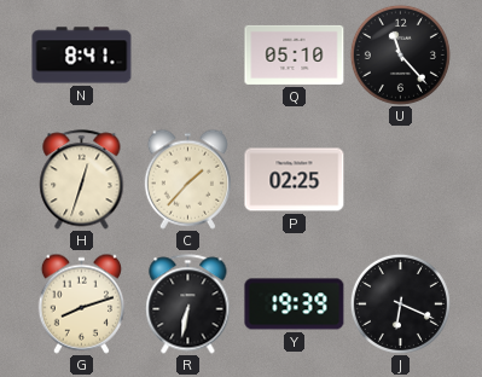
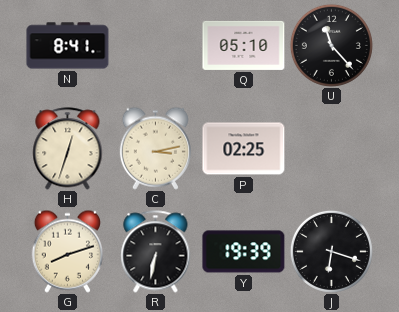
C: 1:37 -> 3:13
J: 6:19 -> 6:18
